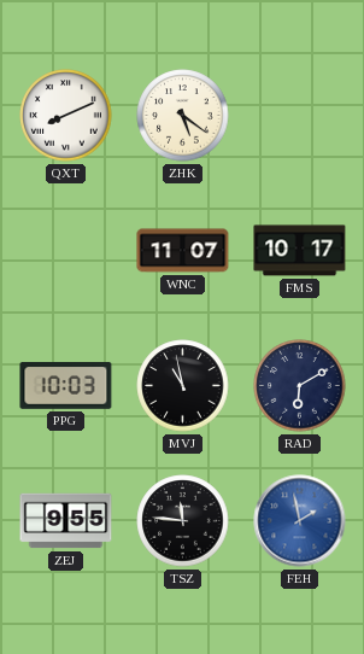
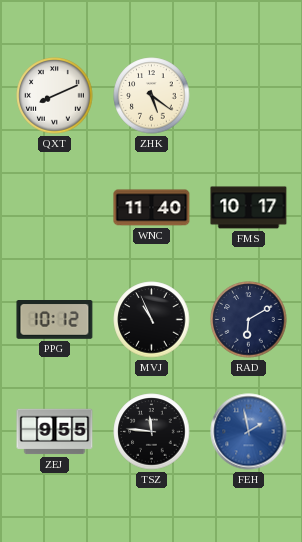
WNC: 11:07 -> 11:40
PPG: 10:03 -> 10:12
MVJ: 10:58 -> 10:56
